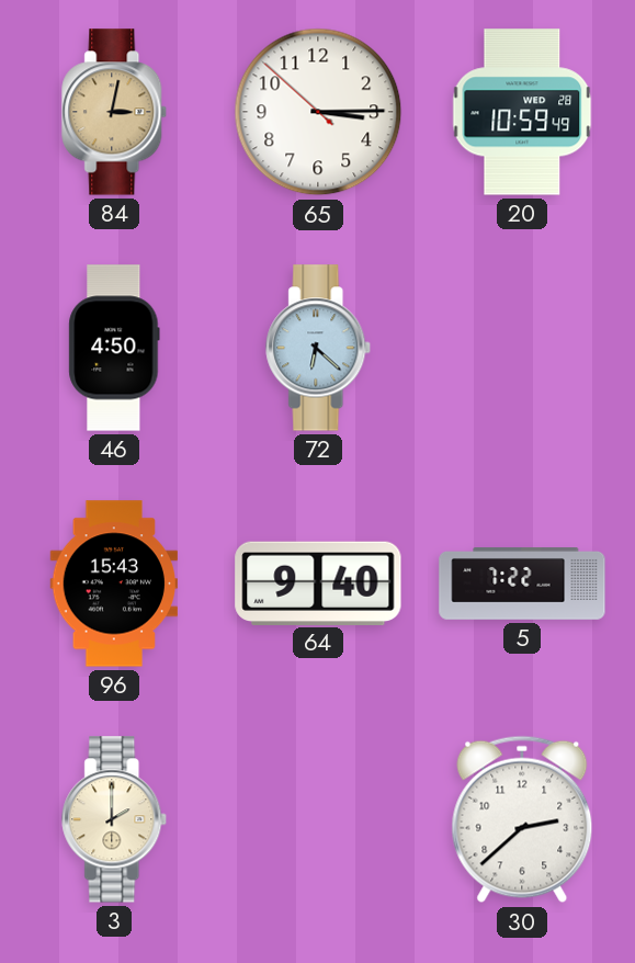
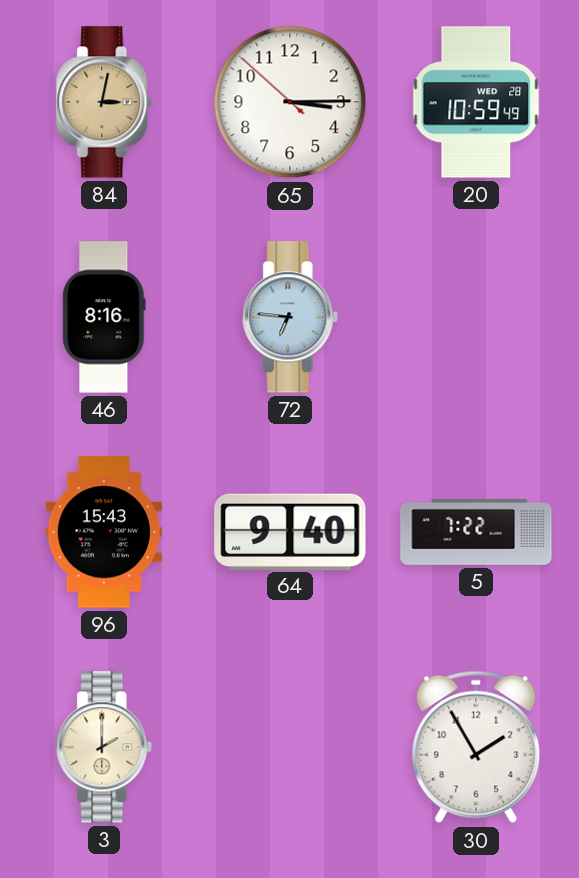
46: 4:50 -> 8:16
72: 6:22 -> 6:46
30: 2:38 -> 1:55
